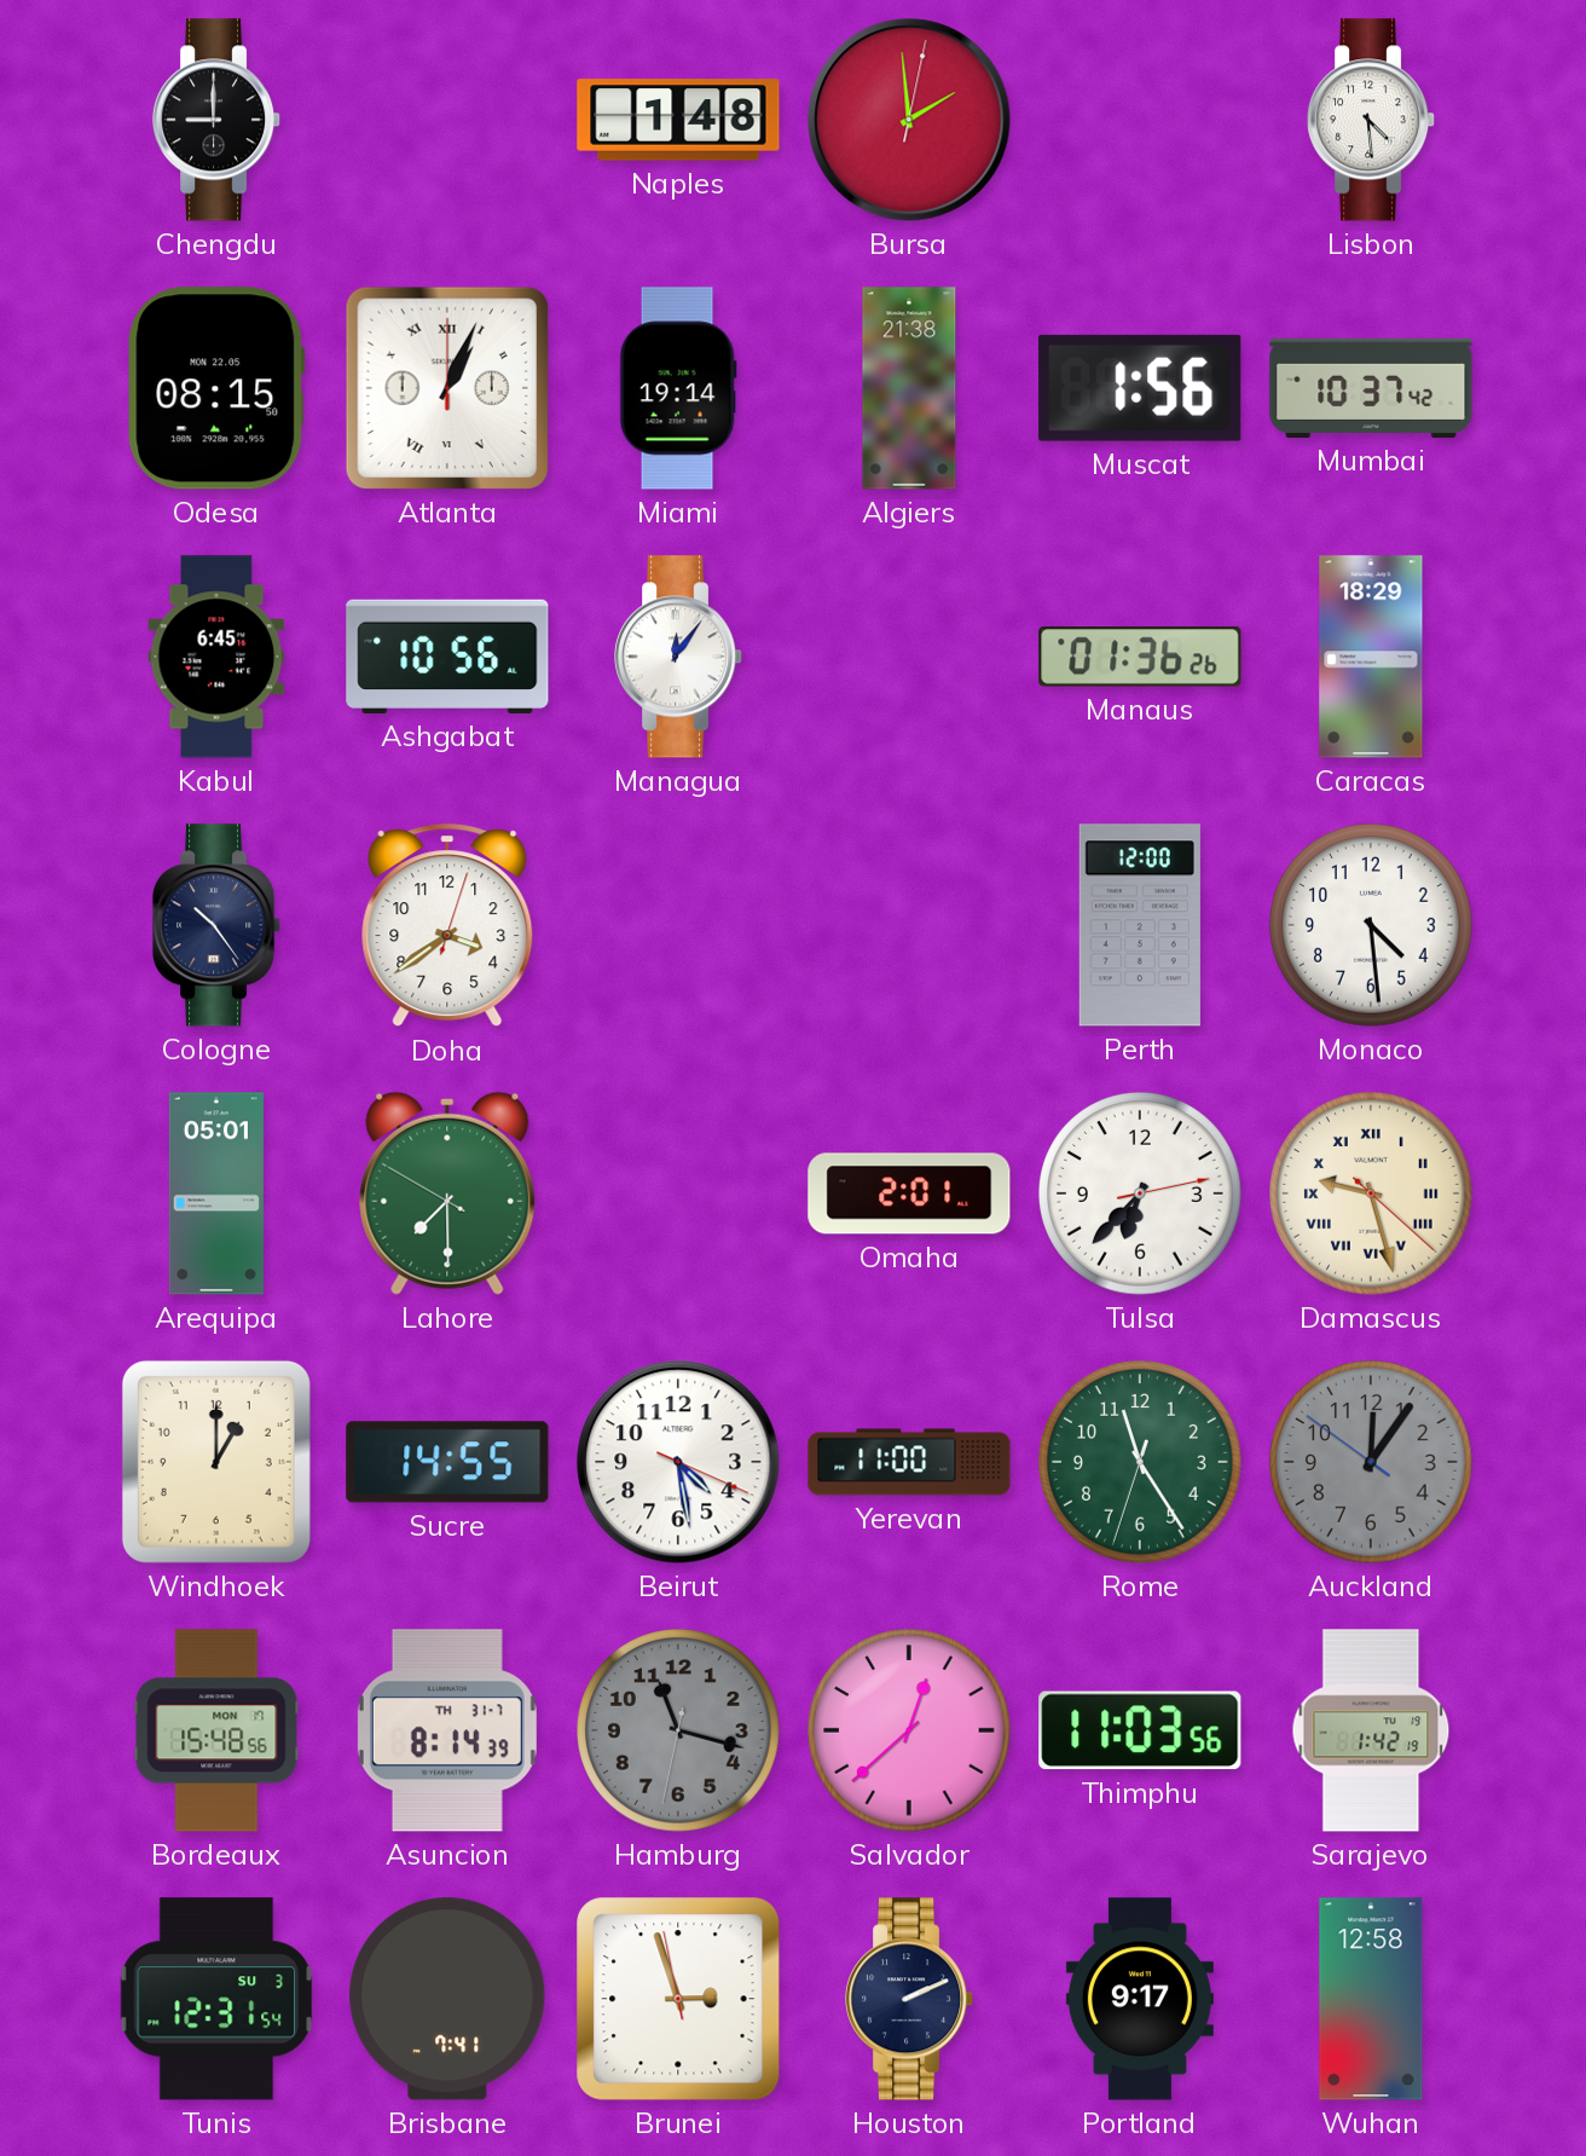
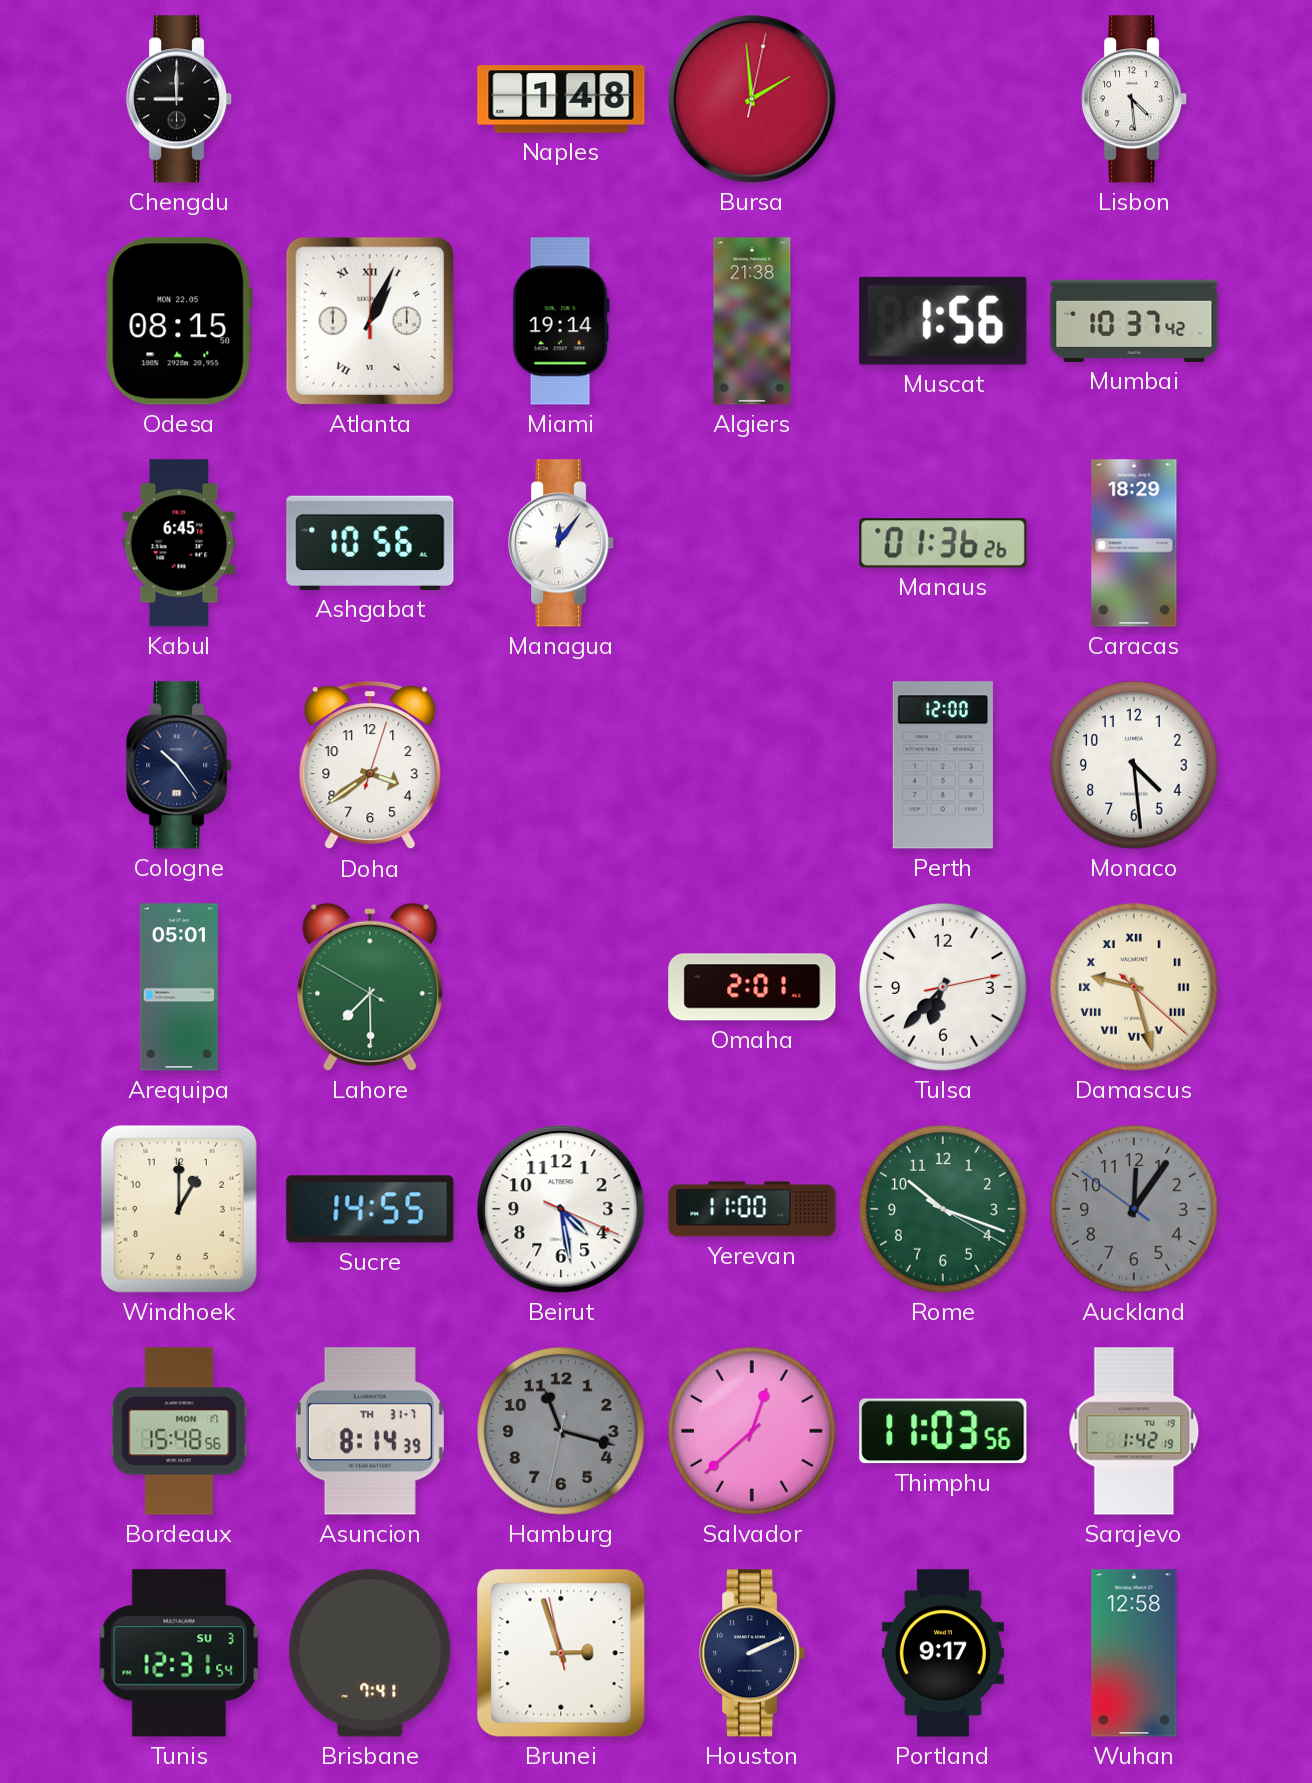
Rome: 11:24 -> 10:18
